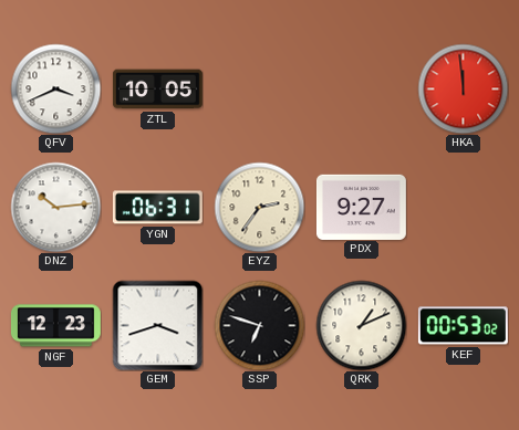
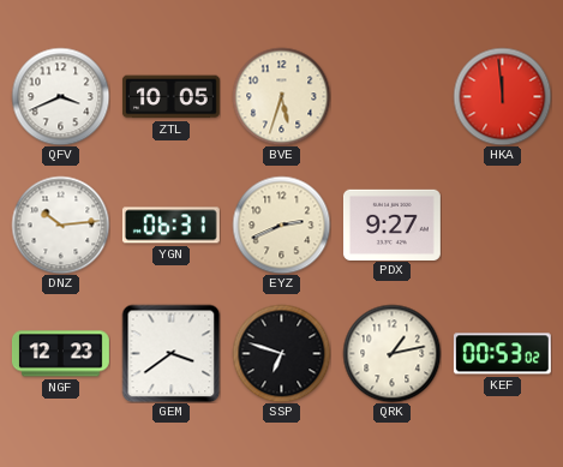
BVE: none -> 5:33
EYZ: 2:36 -> 2:41
GEM: 3:42 -> 3:39
QRK: 1:11 -> 1:13
